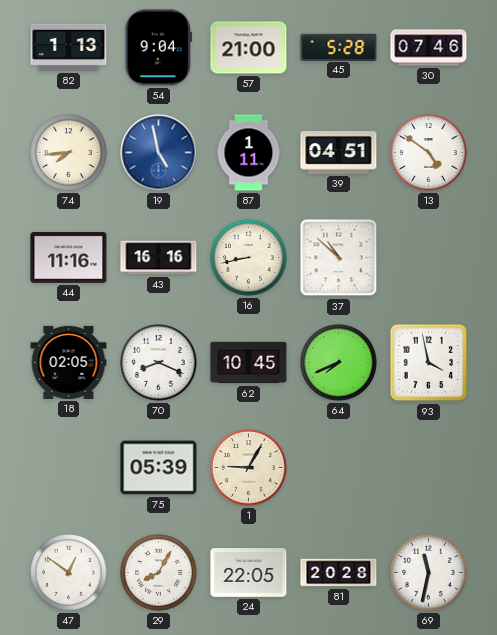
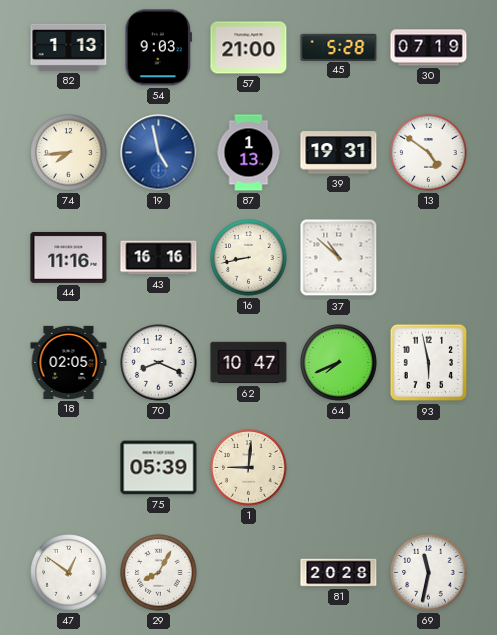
54: 9:04 -> 9:03
30: 07:46 -> 07:19
87: 1:11 -> 1:13
39: 04:51 -> 19:31
62: 10:45 -> 10:47
93: 3:58 -> 5:58
1: 9:05 -> 9:01
24: 22:05 -> none
